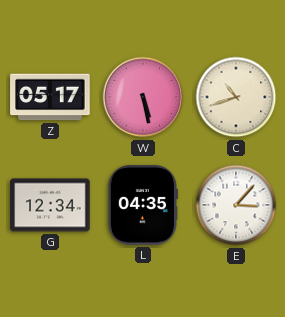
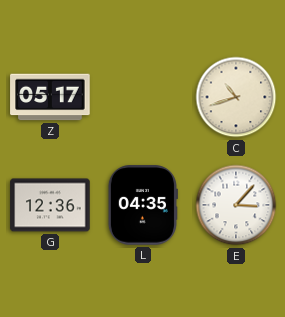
W: 5:28 -> none
G: 12:34 -> 12:36
